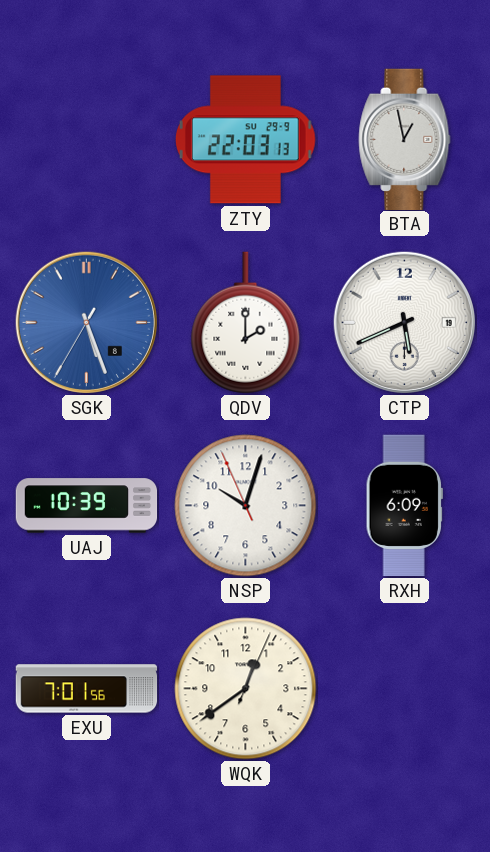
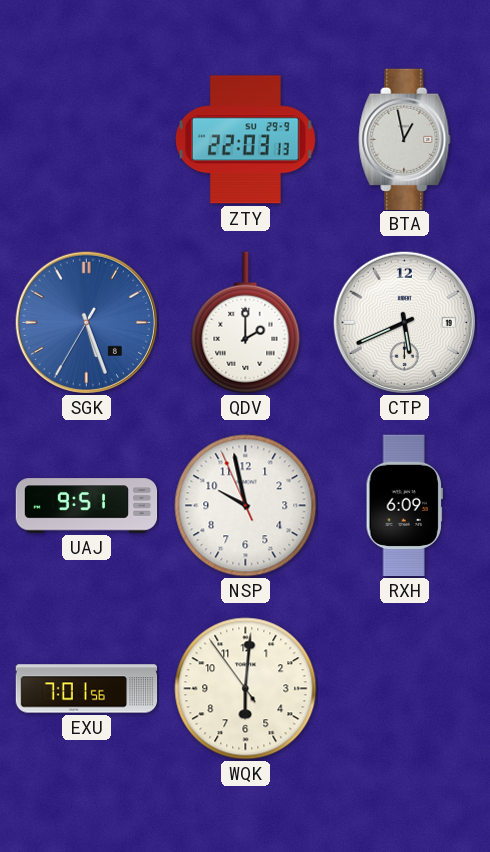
UAJ: 10:39 -> 9:51
NSP: 10:02 -> 9:57
WQK: 12:39 -> 6:00
